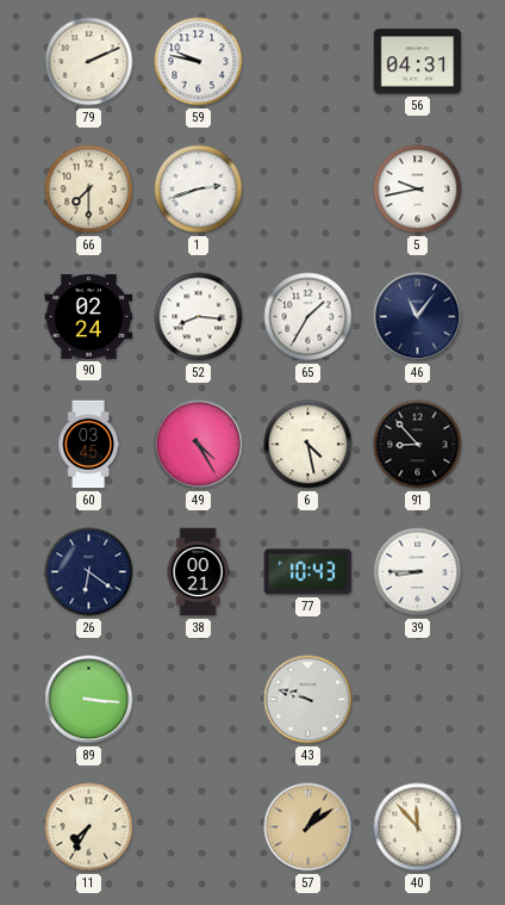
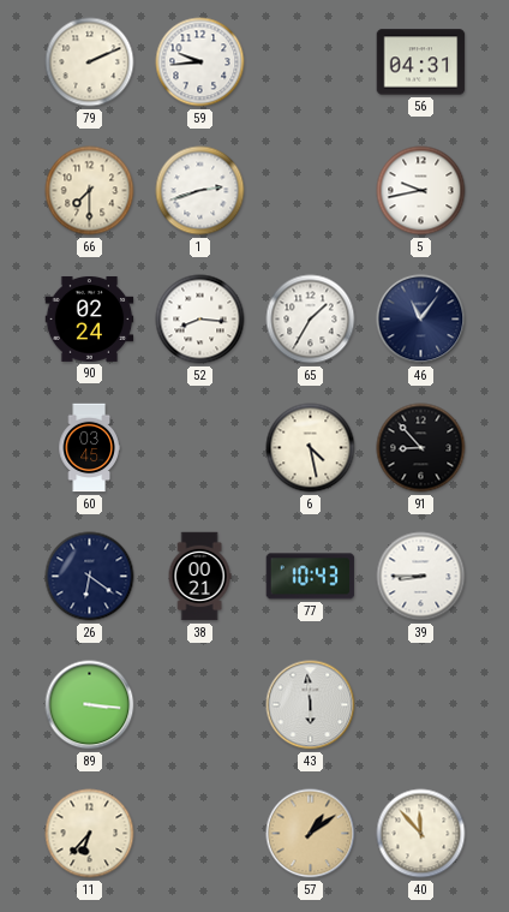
59: 9:47 -> 9:44
49: 4:25 -> none
43: 9:48 -> 5:59
11: 7:35 -> 6:37
